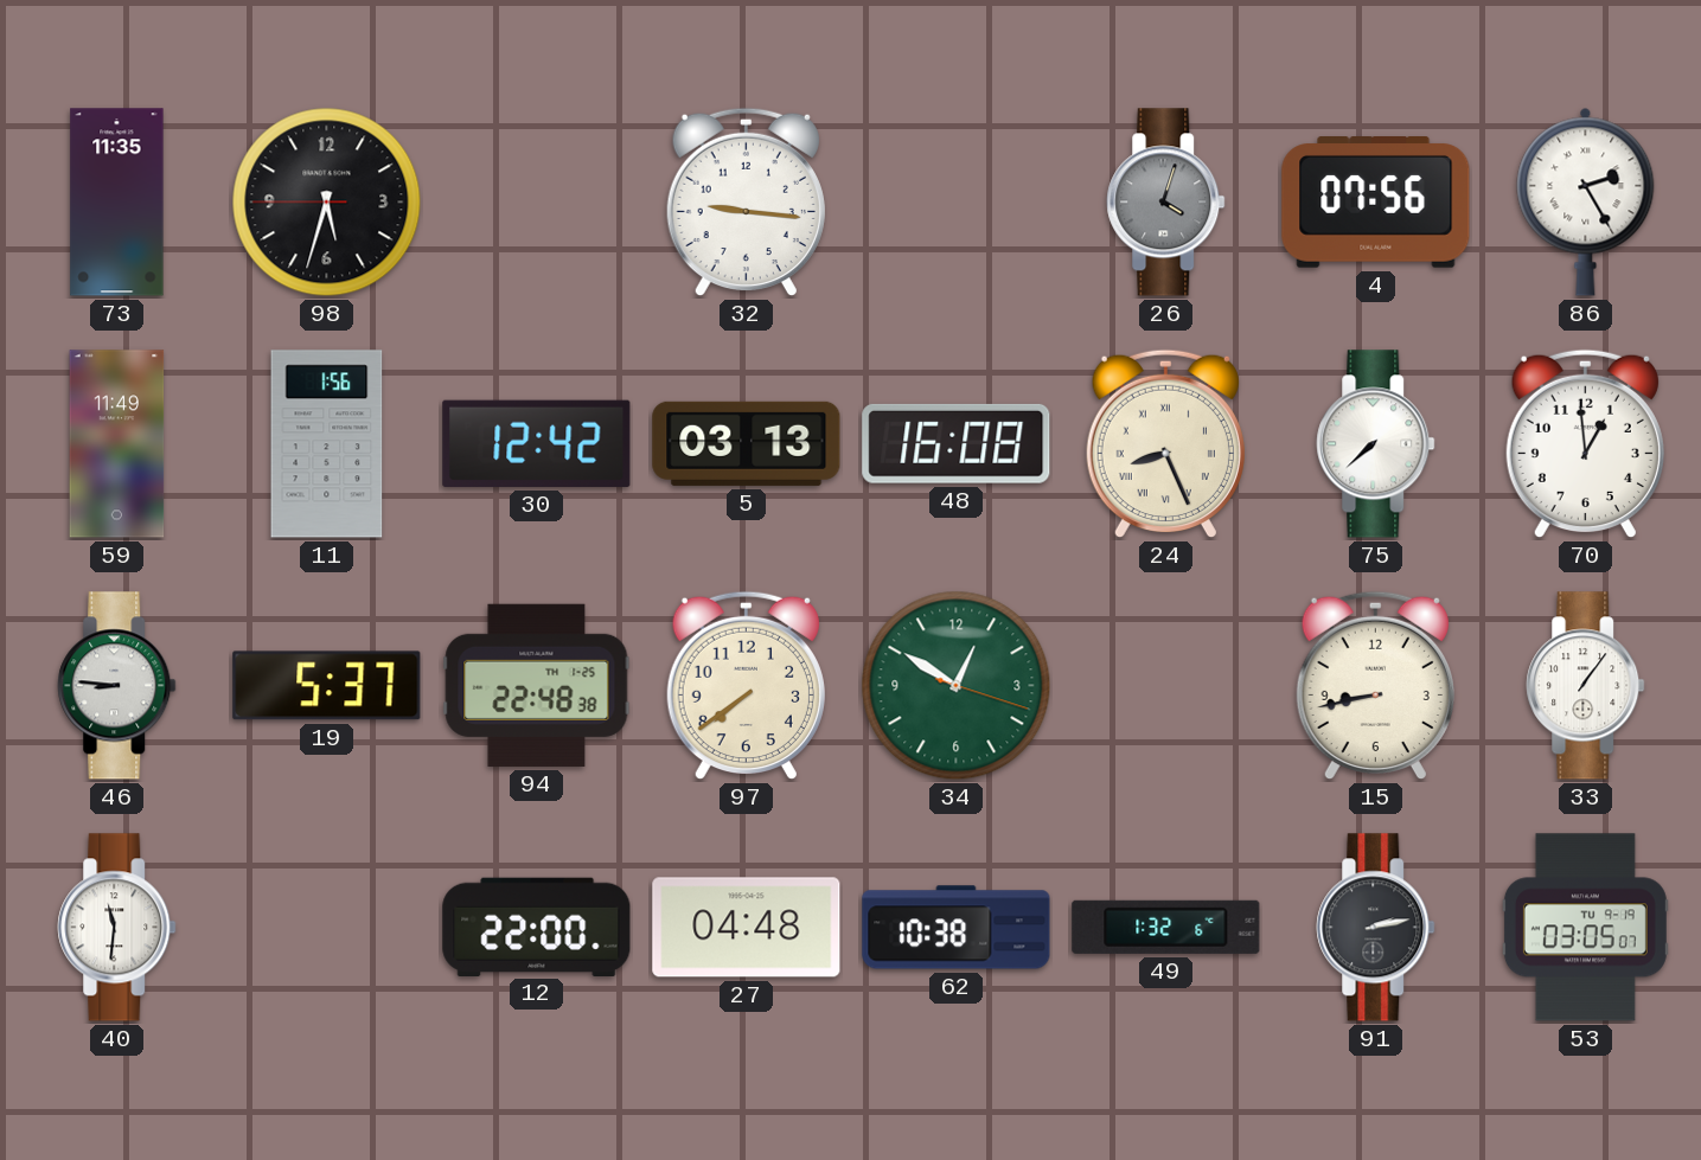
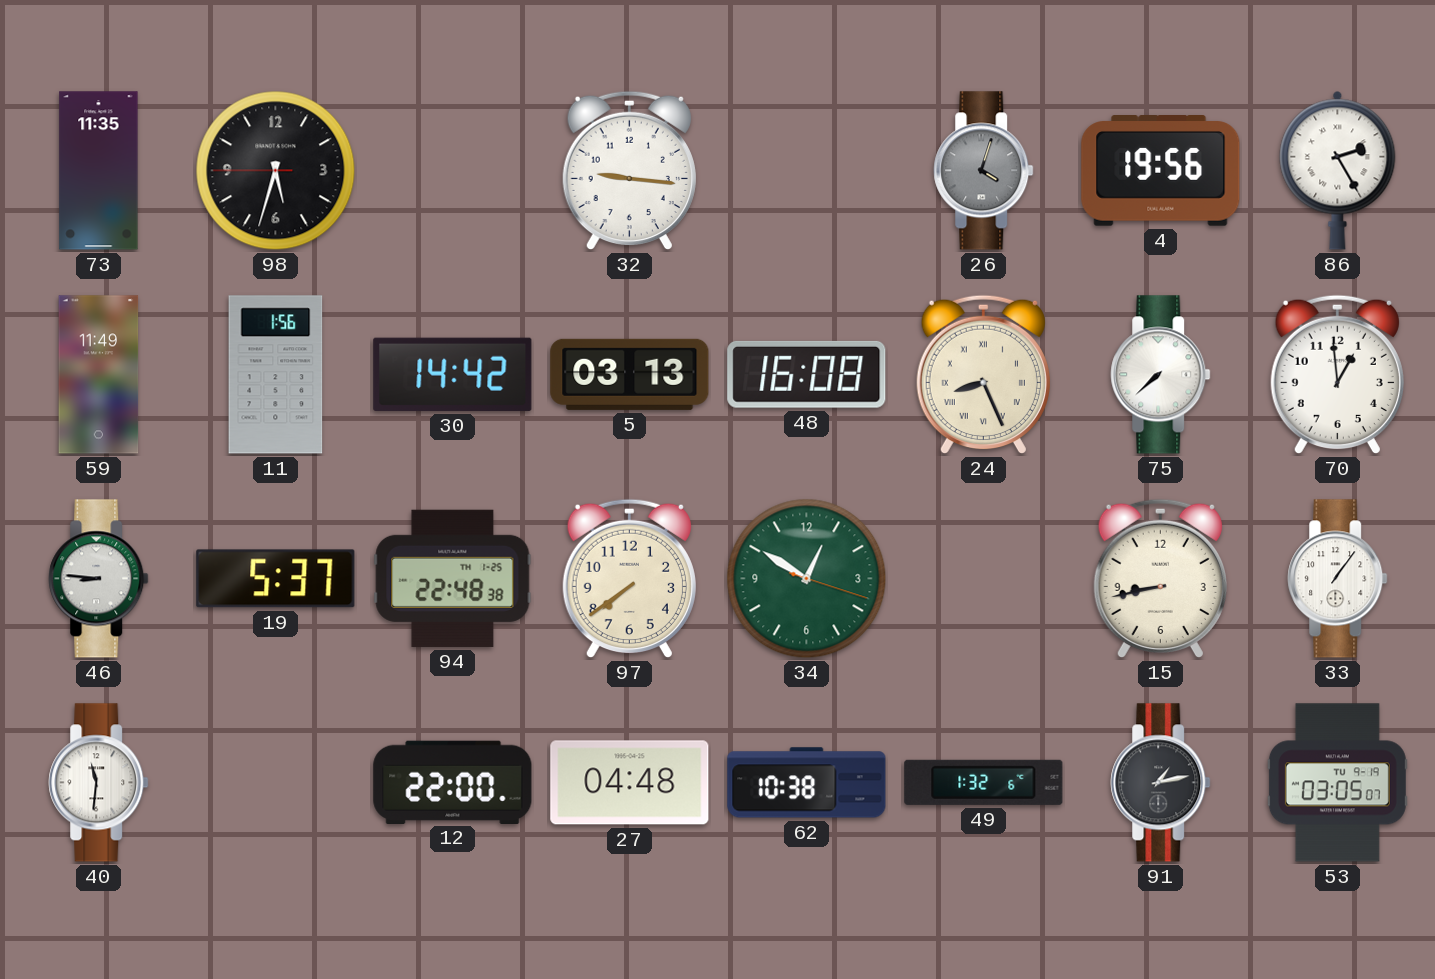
4: 07:56 -> 19:56
30: 12:42 -> 14:42
91: 2:13 -> 1:13
